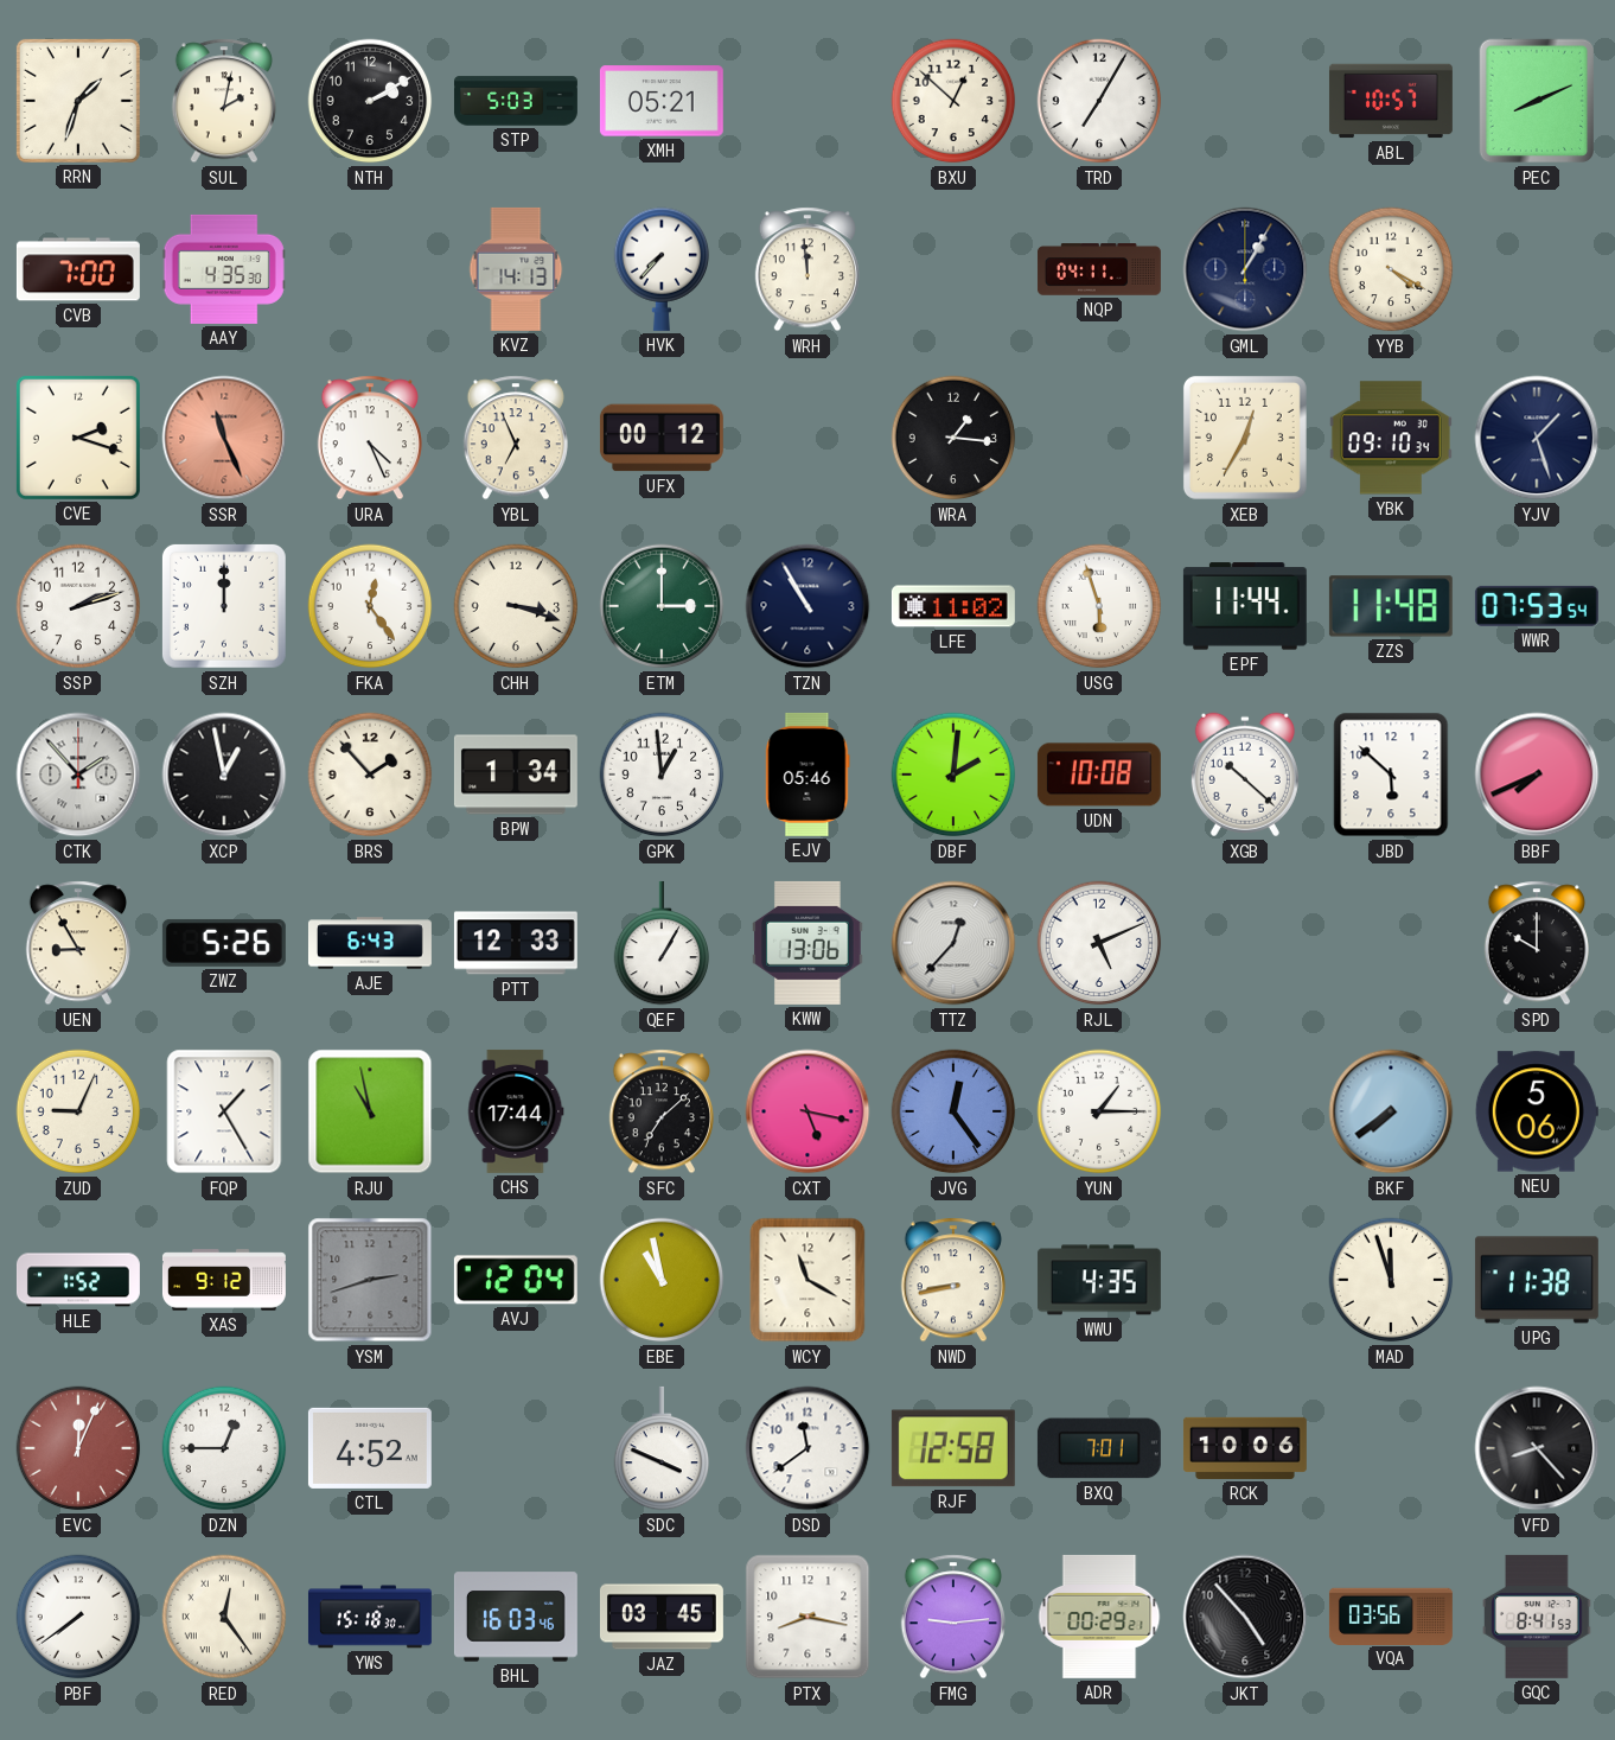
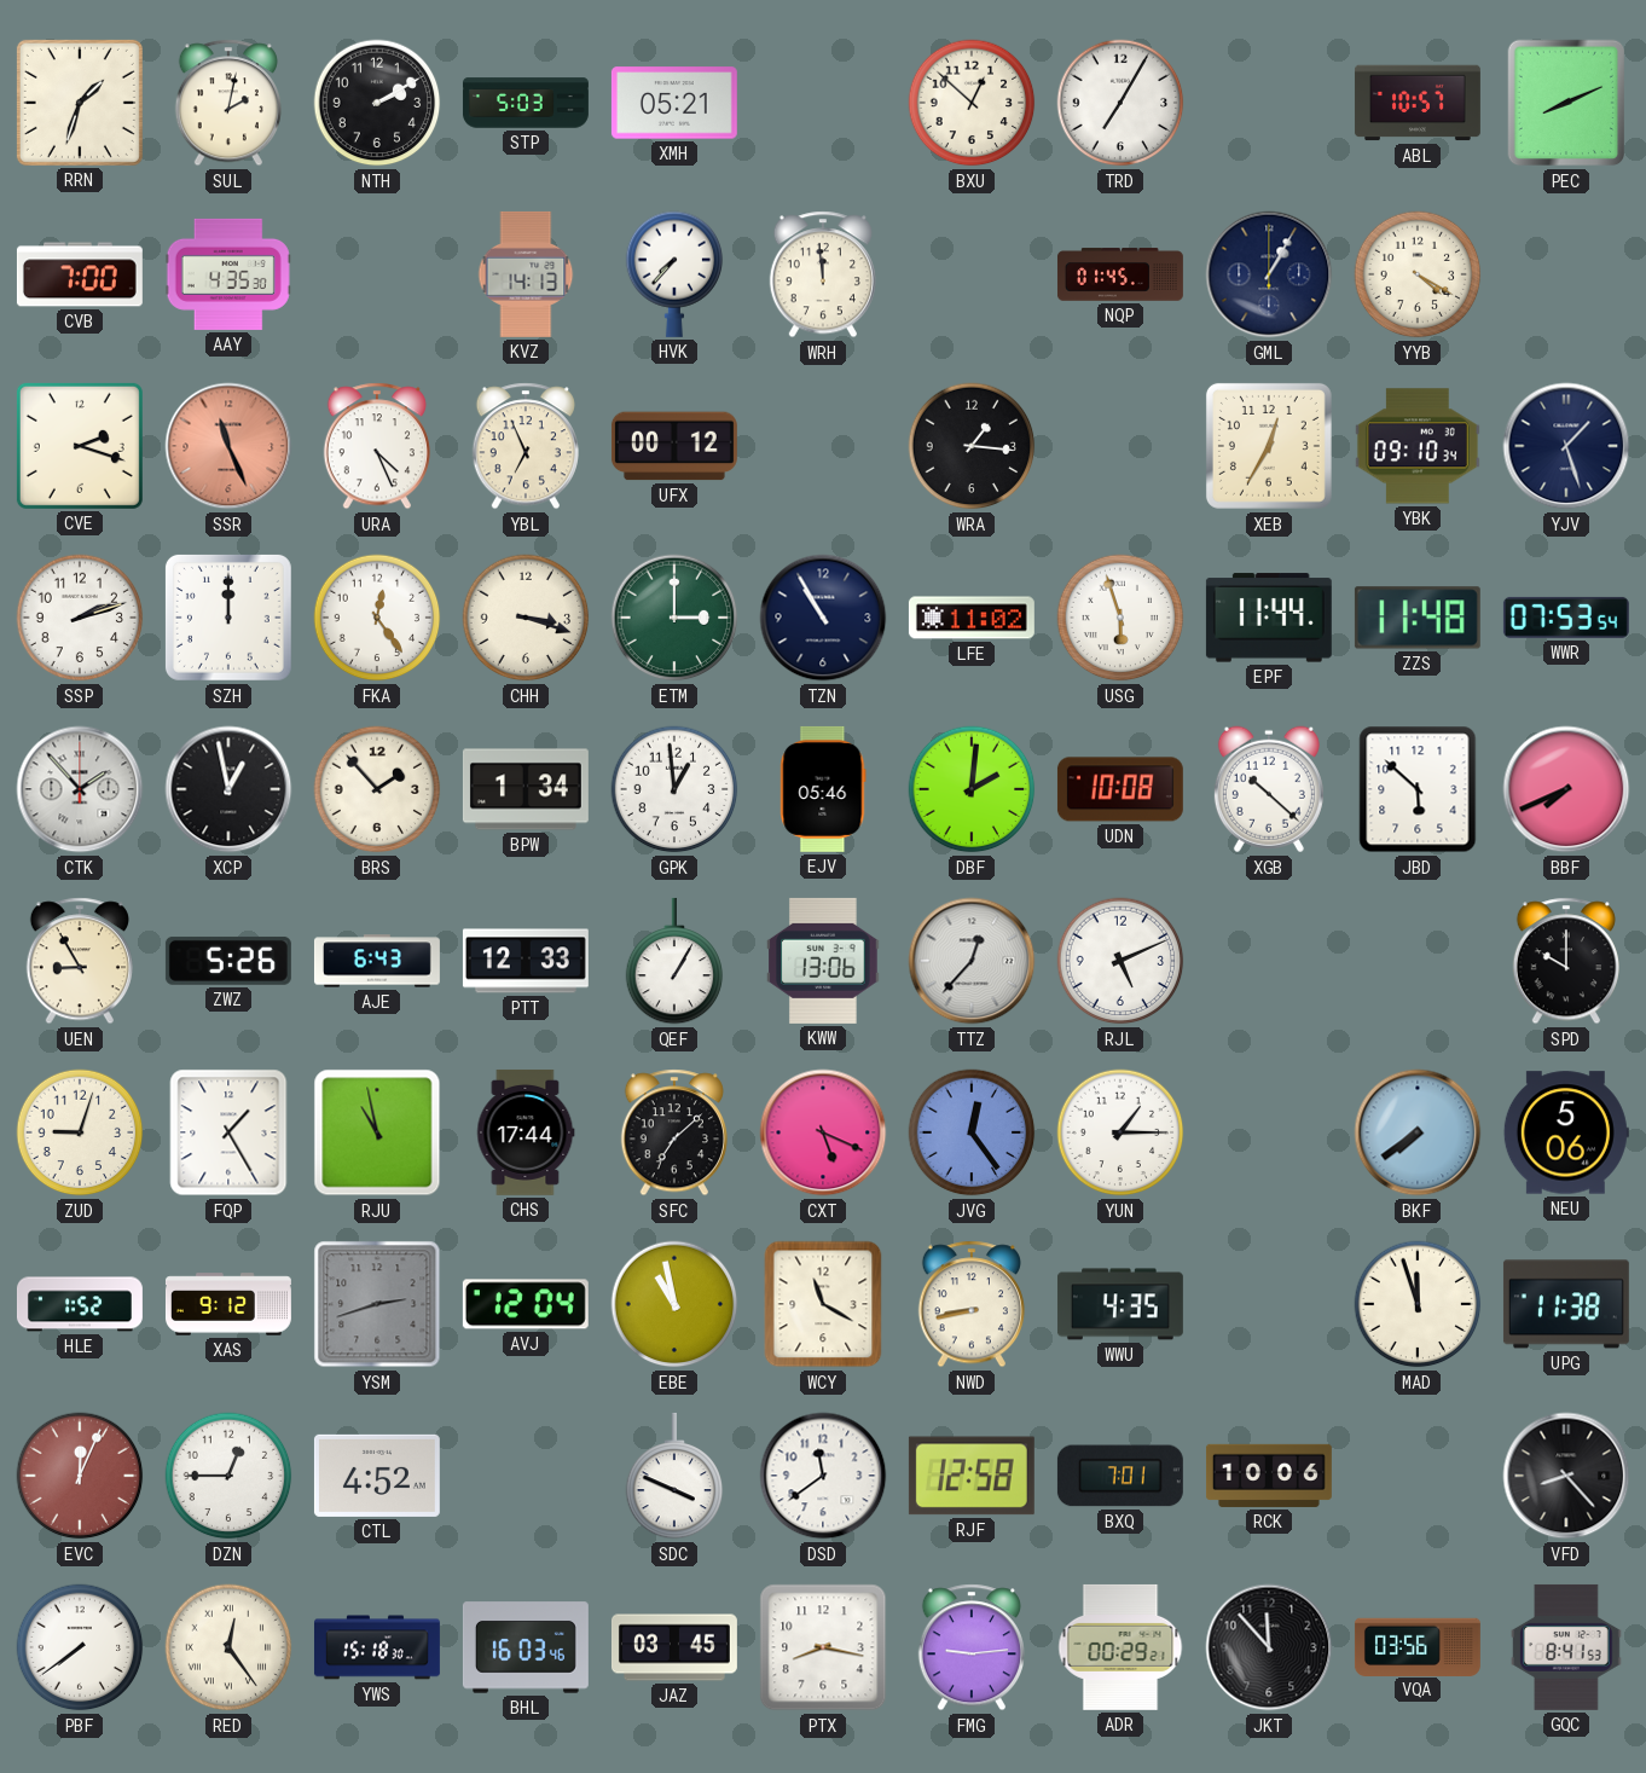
NQP: 04:11 -> 01:45
ZUD: 9:04 -> 9:03
CXT: 5:17 -> 5:19
JKT: 4:53 -> 11:53
